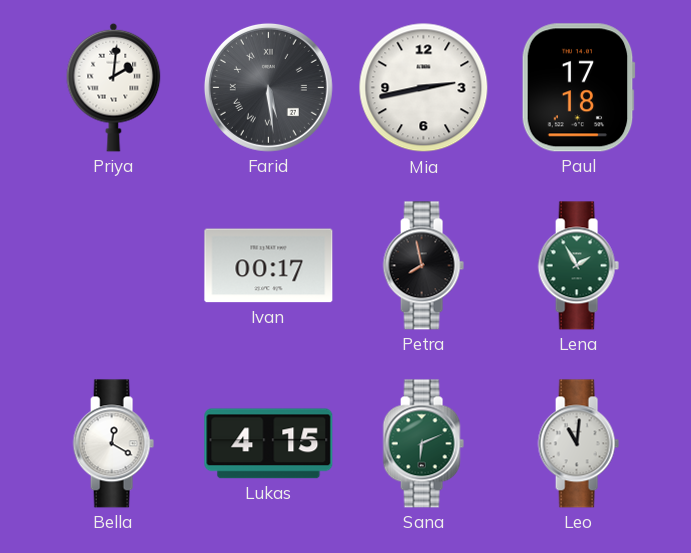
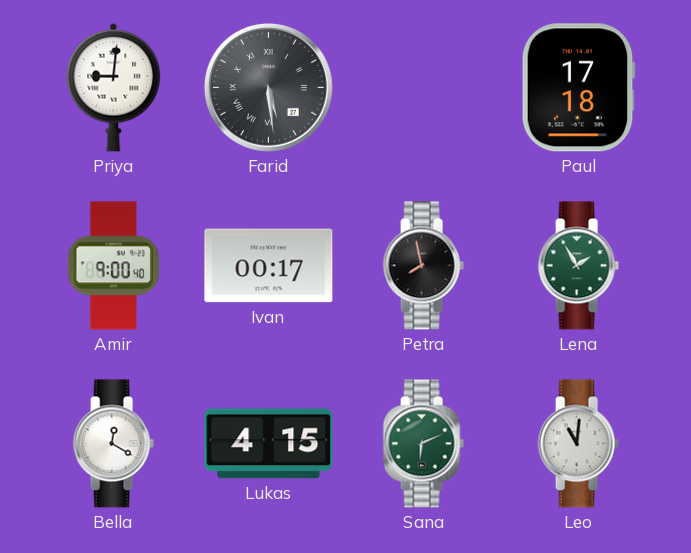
Priya: 2:01 -> 9:01
Mia: 2:43 -> none
Amir: none -> 9:00
